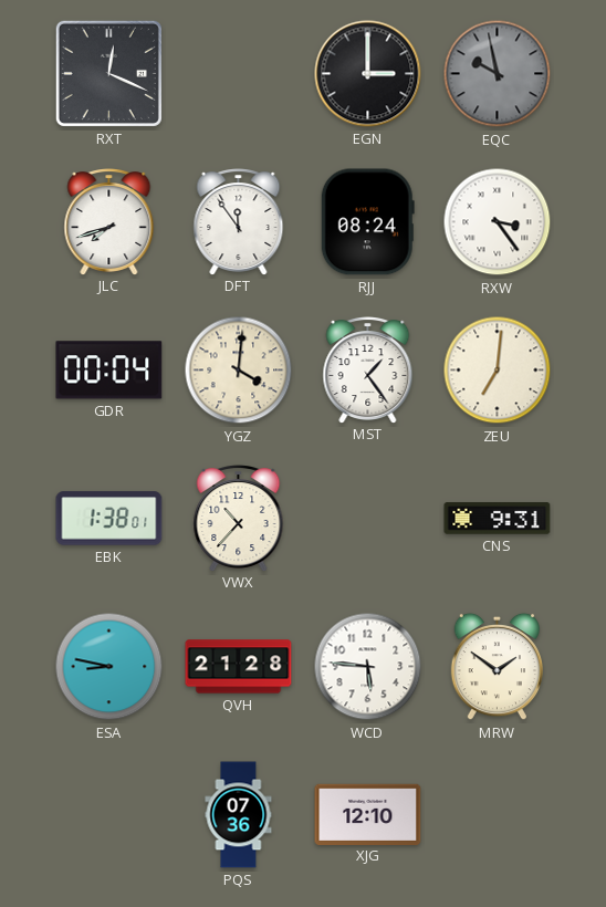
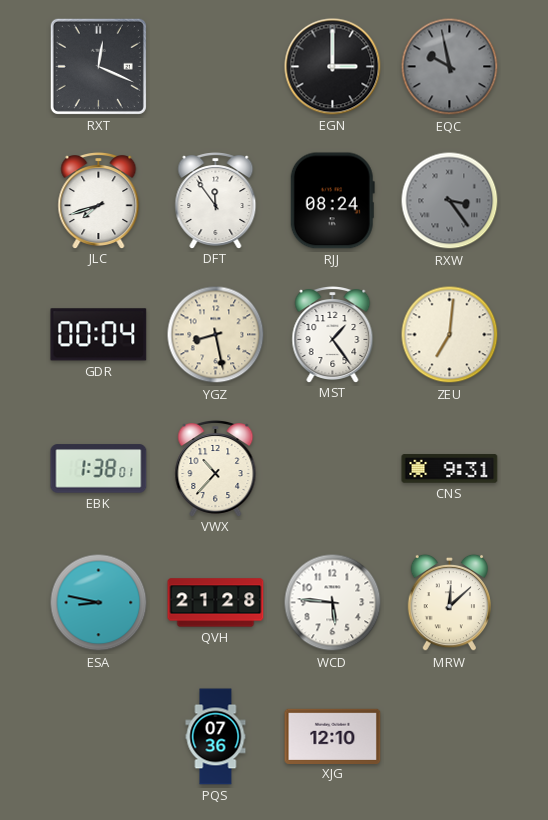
RXW dial: white -> grey
YGZ: 4:01 -> 8:28
MRW: 1:51 -> 12:08
